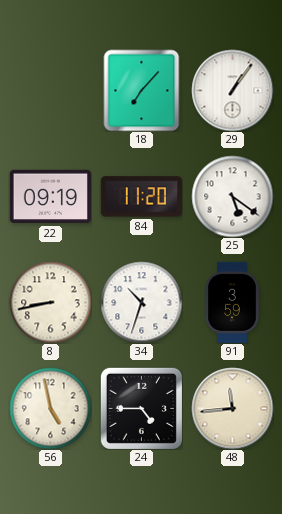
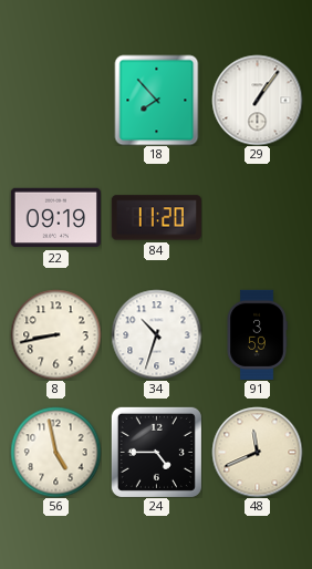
18: 7:07 -> 7:53
25: 5:21 -> none
48: 11:44 -> 11:41
